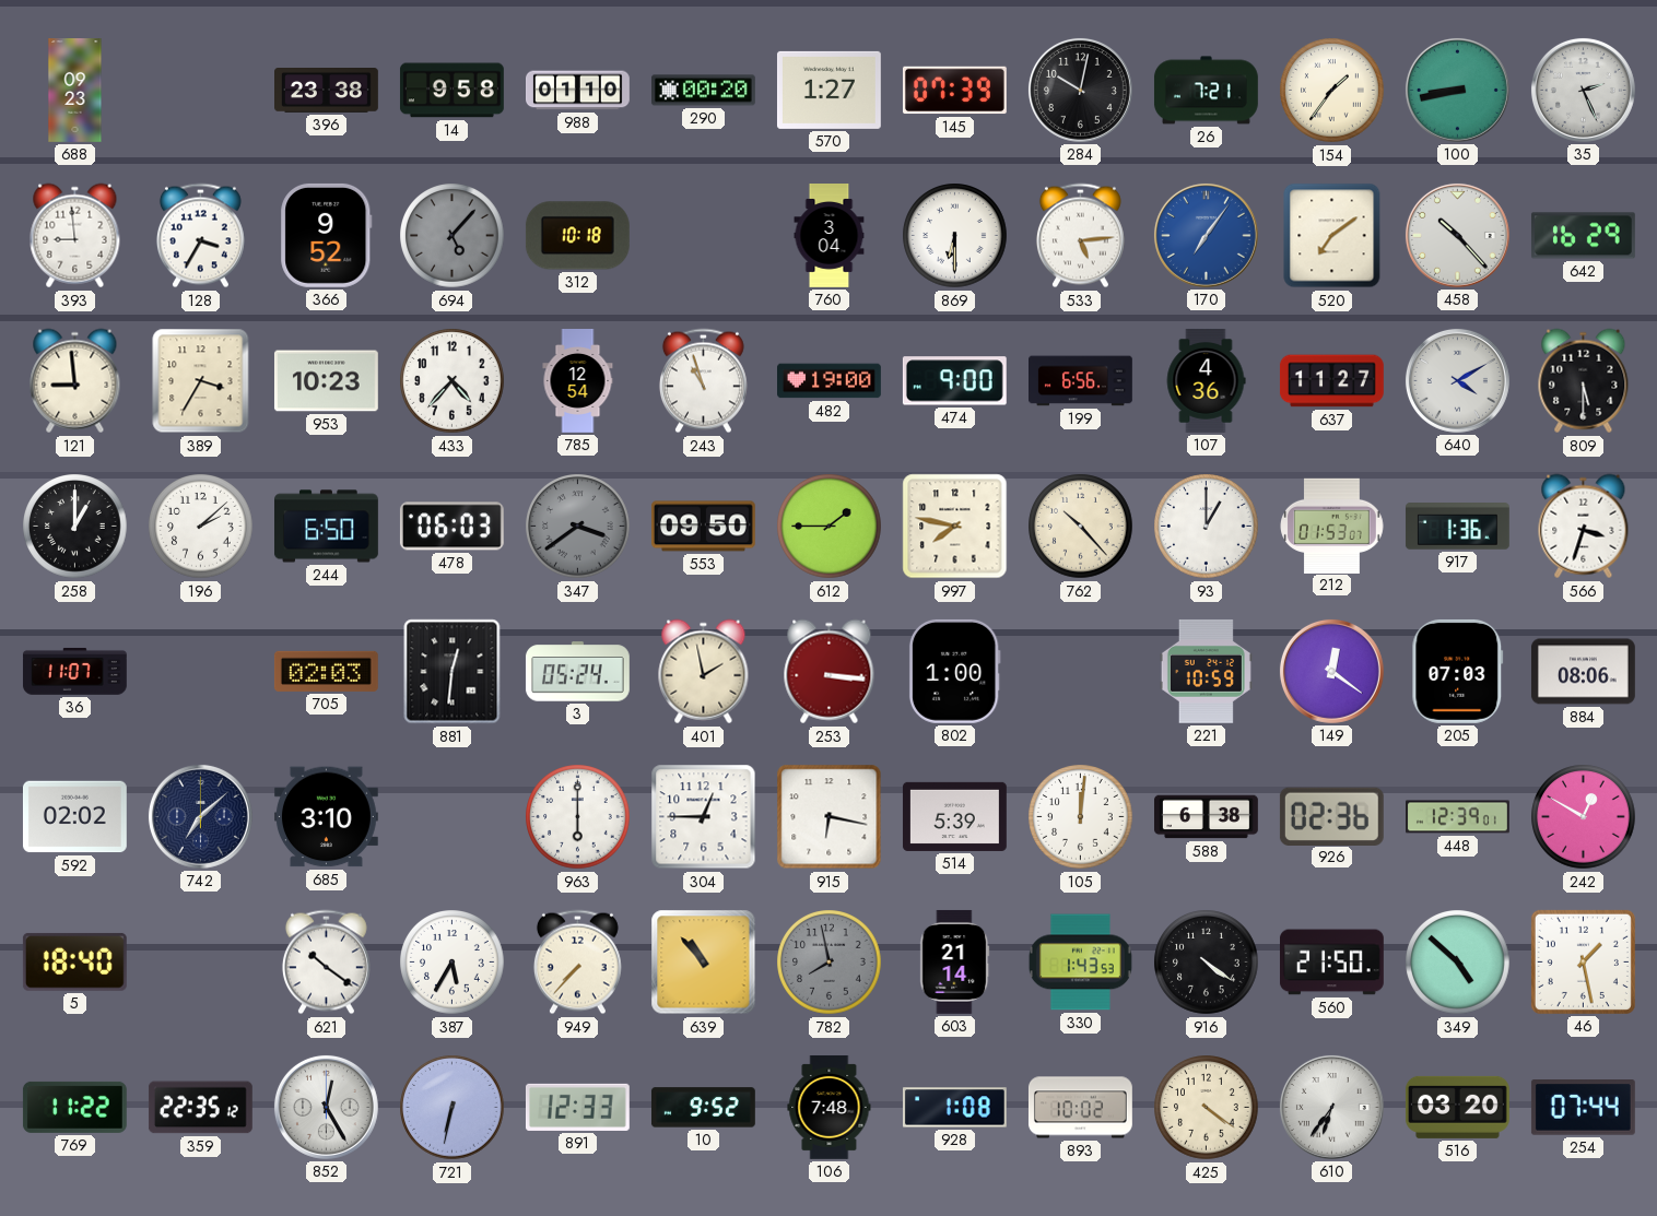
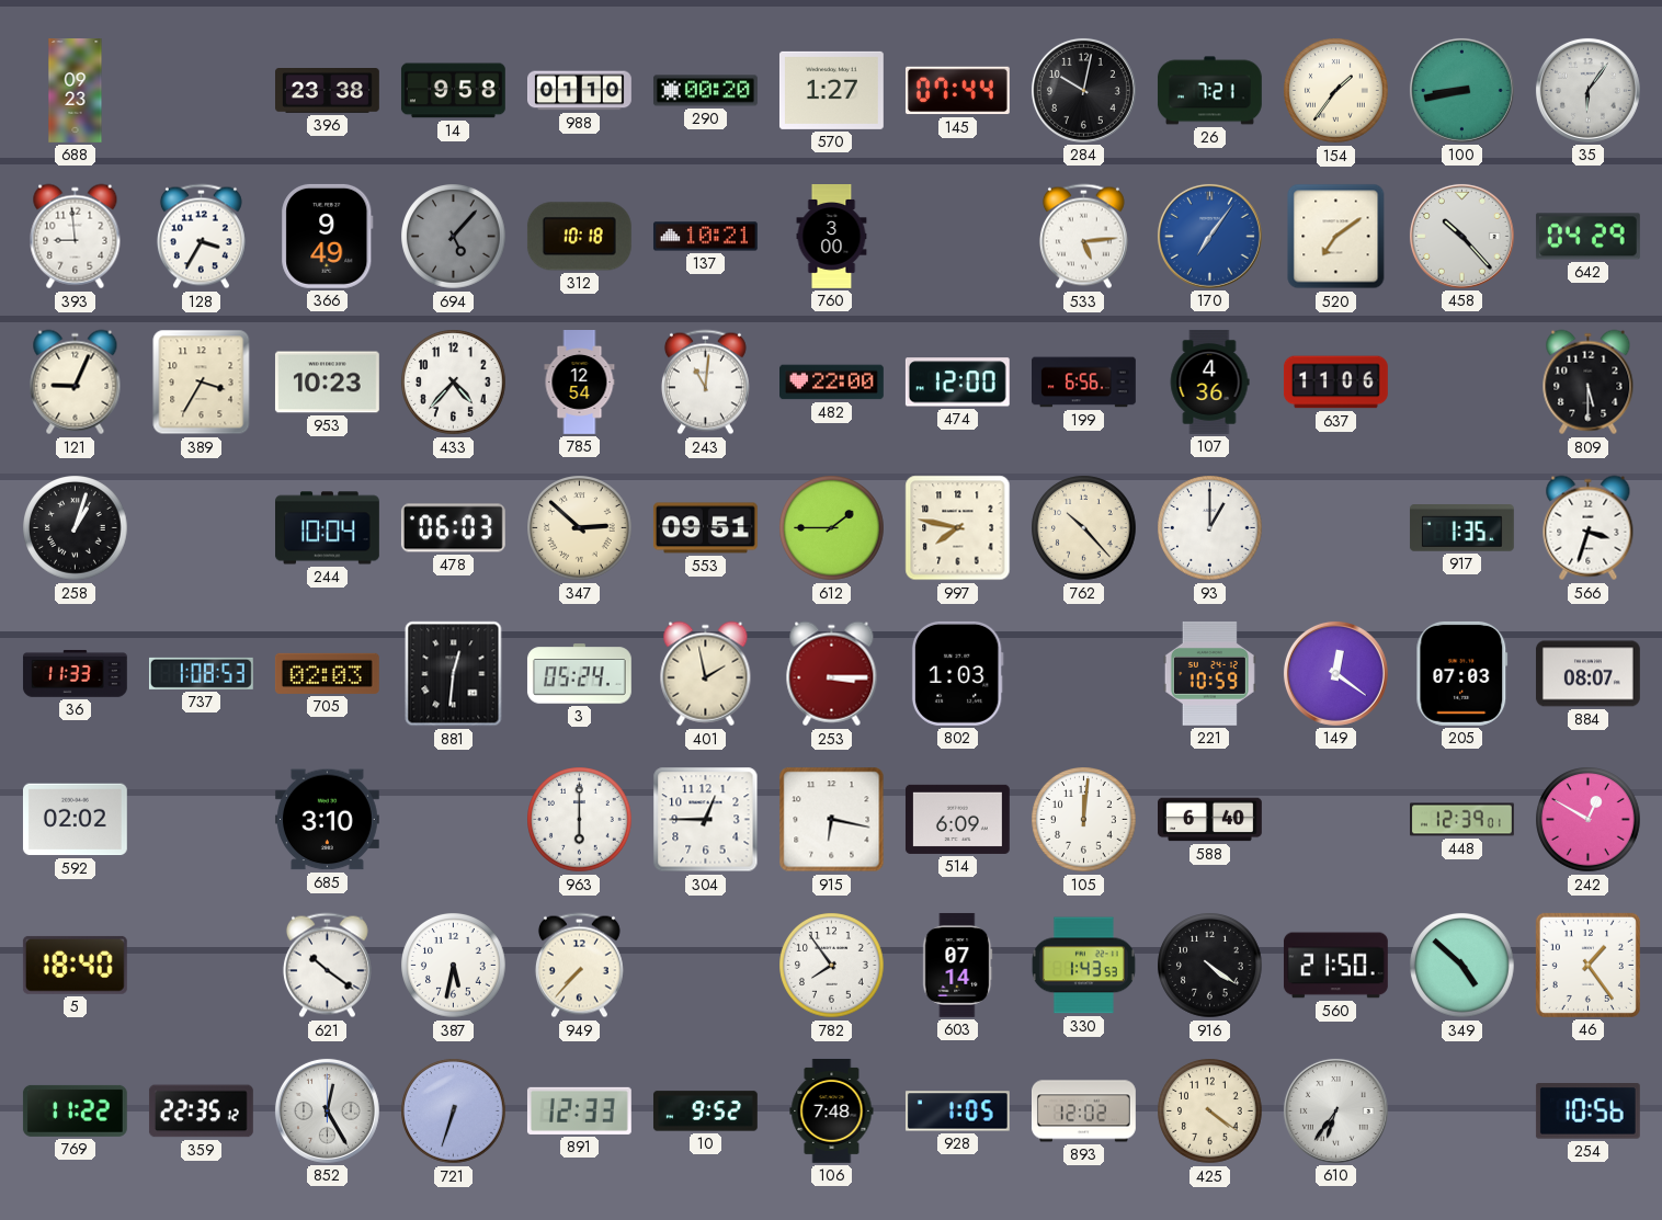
145: 07:39 -> 07:44
35: 2:26 -> 6:06
366: 9:52 -> 9:49
137: none -> 10:21
760: 3:04 -> 3:00
869: 6:30 -> none
642: 16:29 -> 04:29
121: 8:59 -> 9:04
243: 10:57 -> 11:01
482: 19:00 -> 22:00
474: 9:00 -> 12:00
637: 11:27 -> 11:06
640: 4:10 -> none
258: 1:00 -> 1:03
196: 2:08 -> none
244: 6:50 -> 10:04
347: 3:39 -> 2:52
347 dial: grey -> cream
553: 09:50 -> 09:51
212: 01:53 -> none
917: 1:36 -> 1:35
36: 11:07 -> 11:33
737: none -> 1:08
253: 3:16 -> 3:15
802: 1:00 -> 1:03
884: 08:06 -> 08:07
742: 7:08 -> none
514: 5:39 -> 6:09
588: 6:38 -> 6:40
926: 02:36 -> none
387: 5:35 -> 5:32
639: 10:53 -> none
782: 7:58 -> 7:54
782 dial: grey -> white
603: 21:14 -> 07:14
46: 1:28 -> 1:24
721: 6:32 -> 6:33
928: 1:08 -> 1:05
893: 10:02 -> 12:02
516: 03:20 -> none
254: 07:44 -> 10:56
